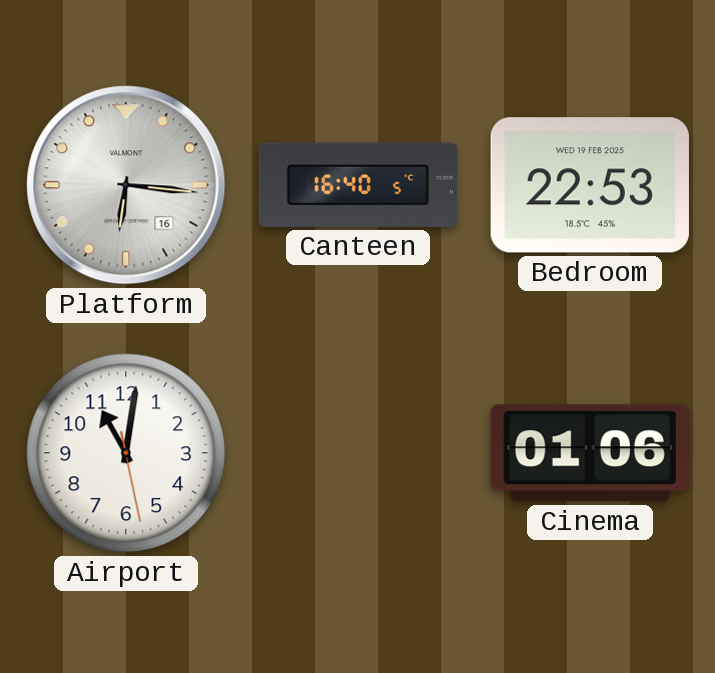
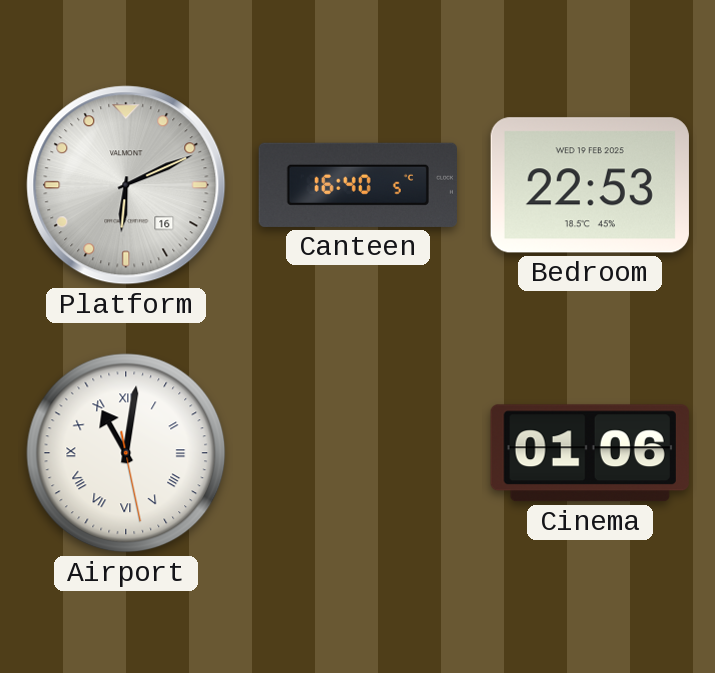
Platform: 6:16 -> 6:11
Airport numerals: Arabic -> Roman
